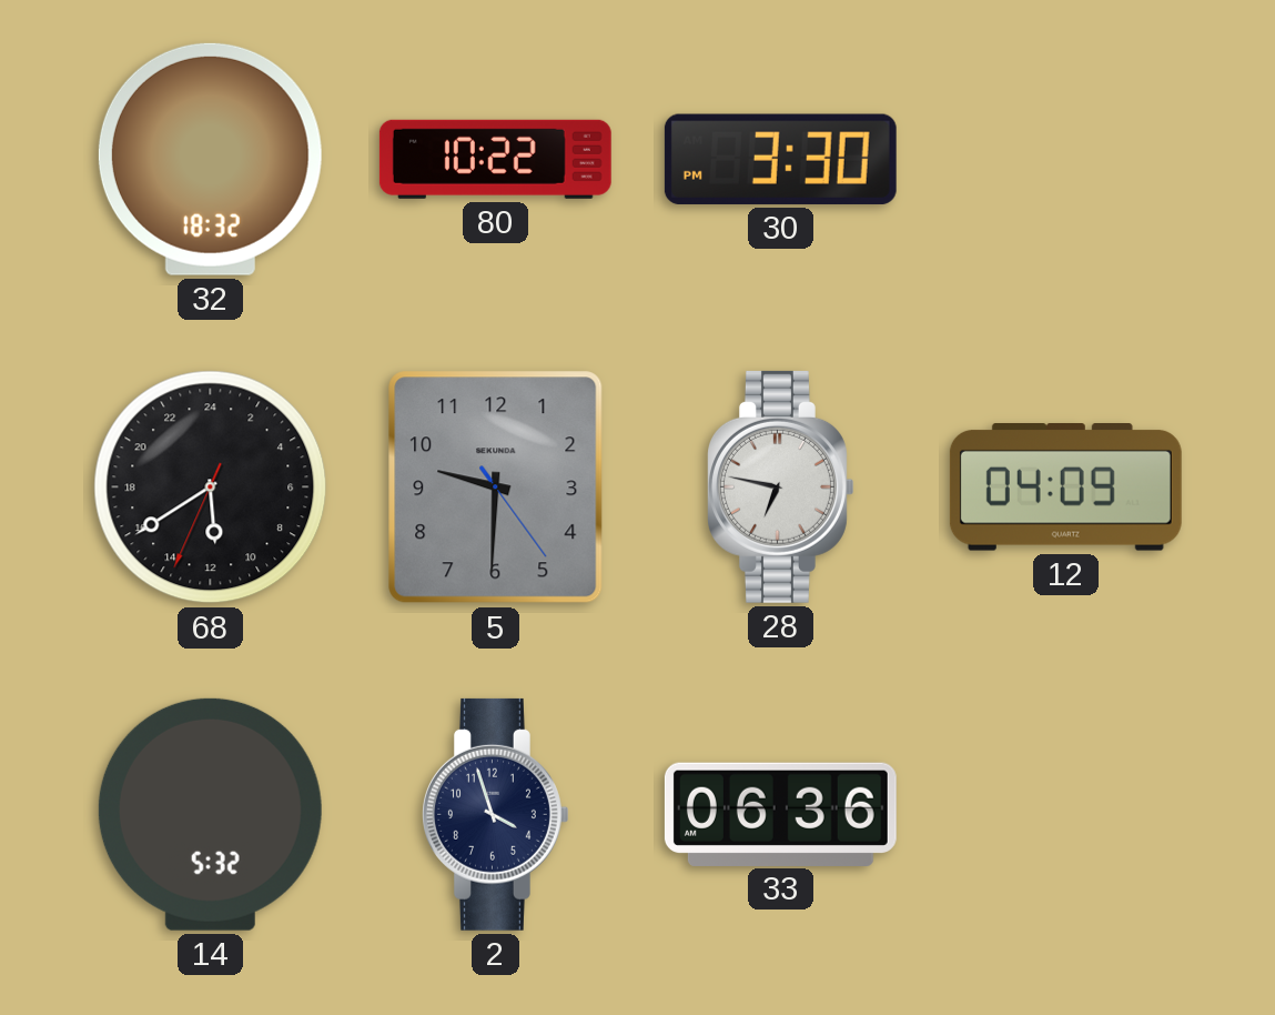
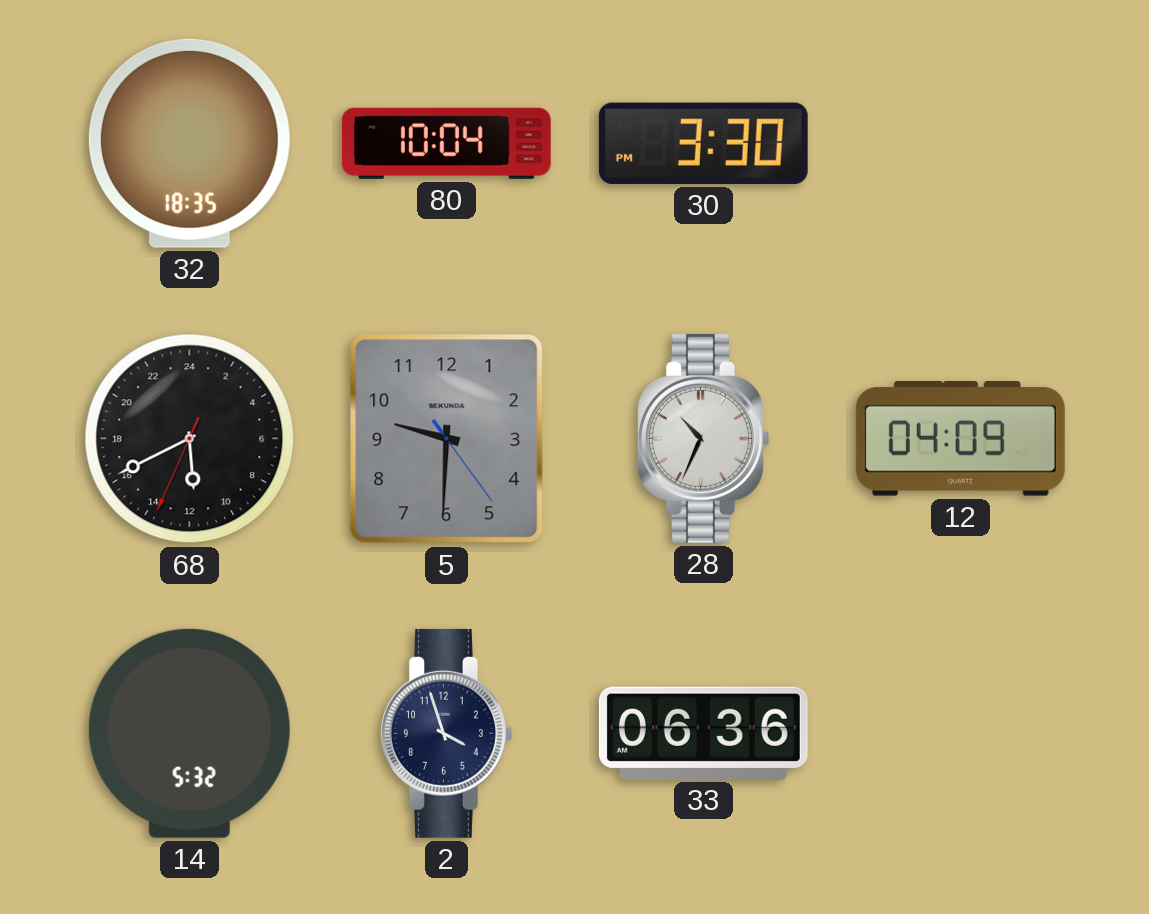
32: 18:32 -> 18:35
80: 10:22 -> 10:04
68: 11:39 -> 11:40
28: 6:47 -> 10:34
